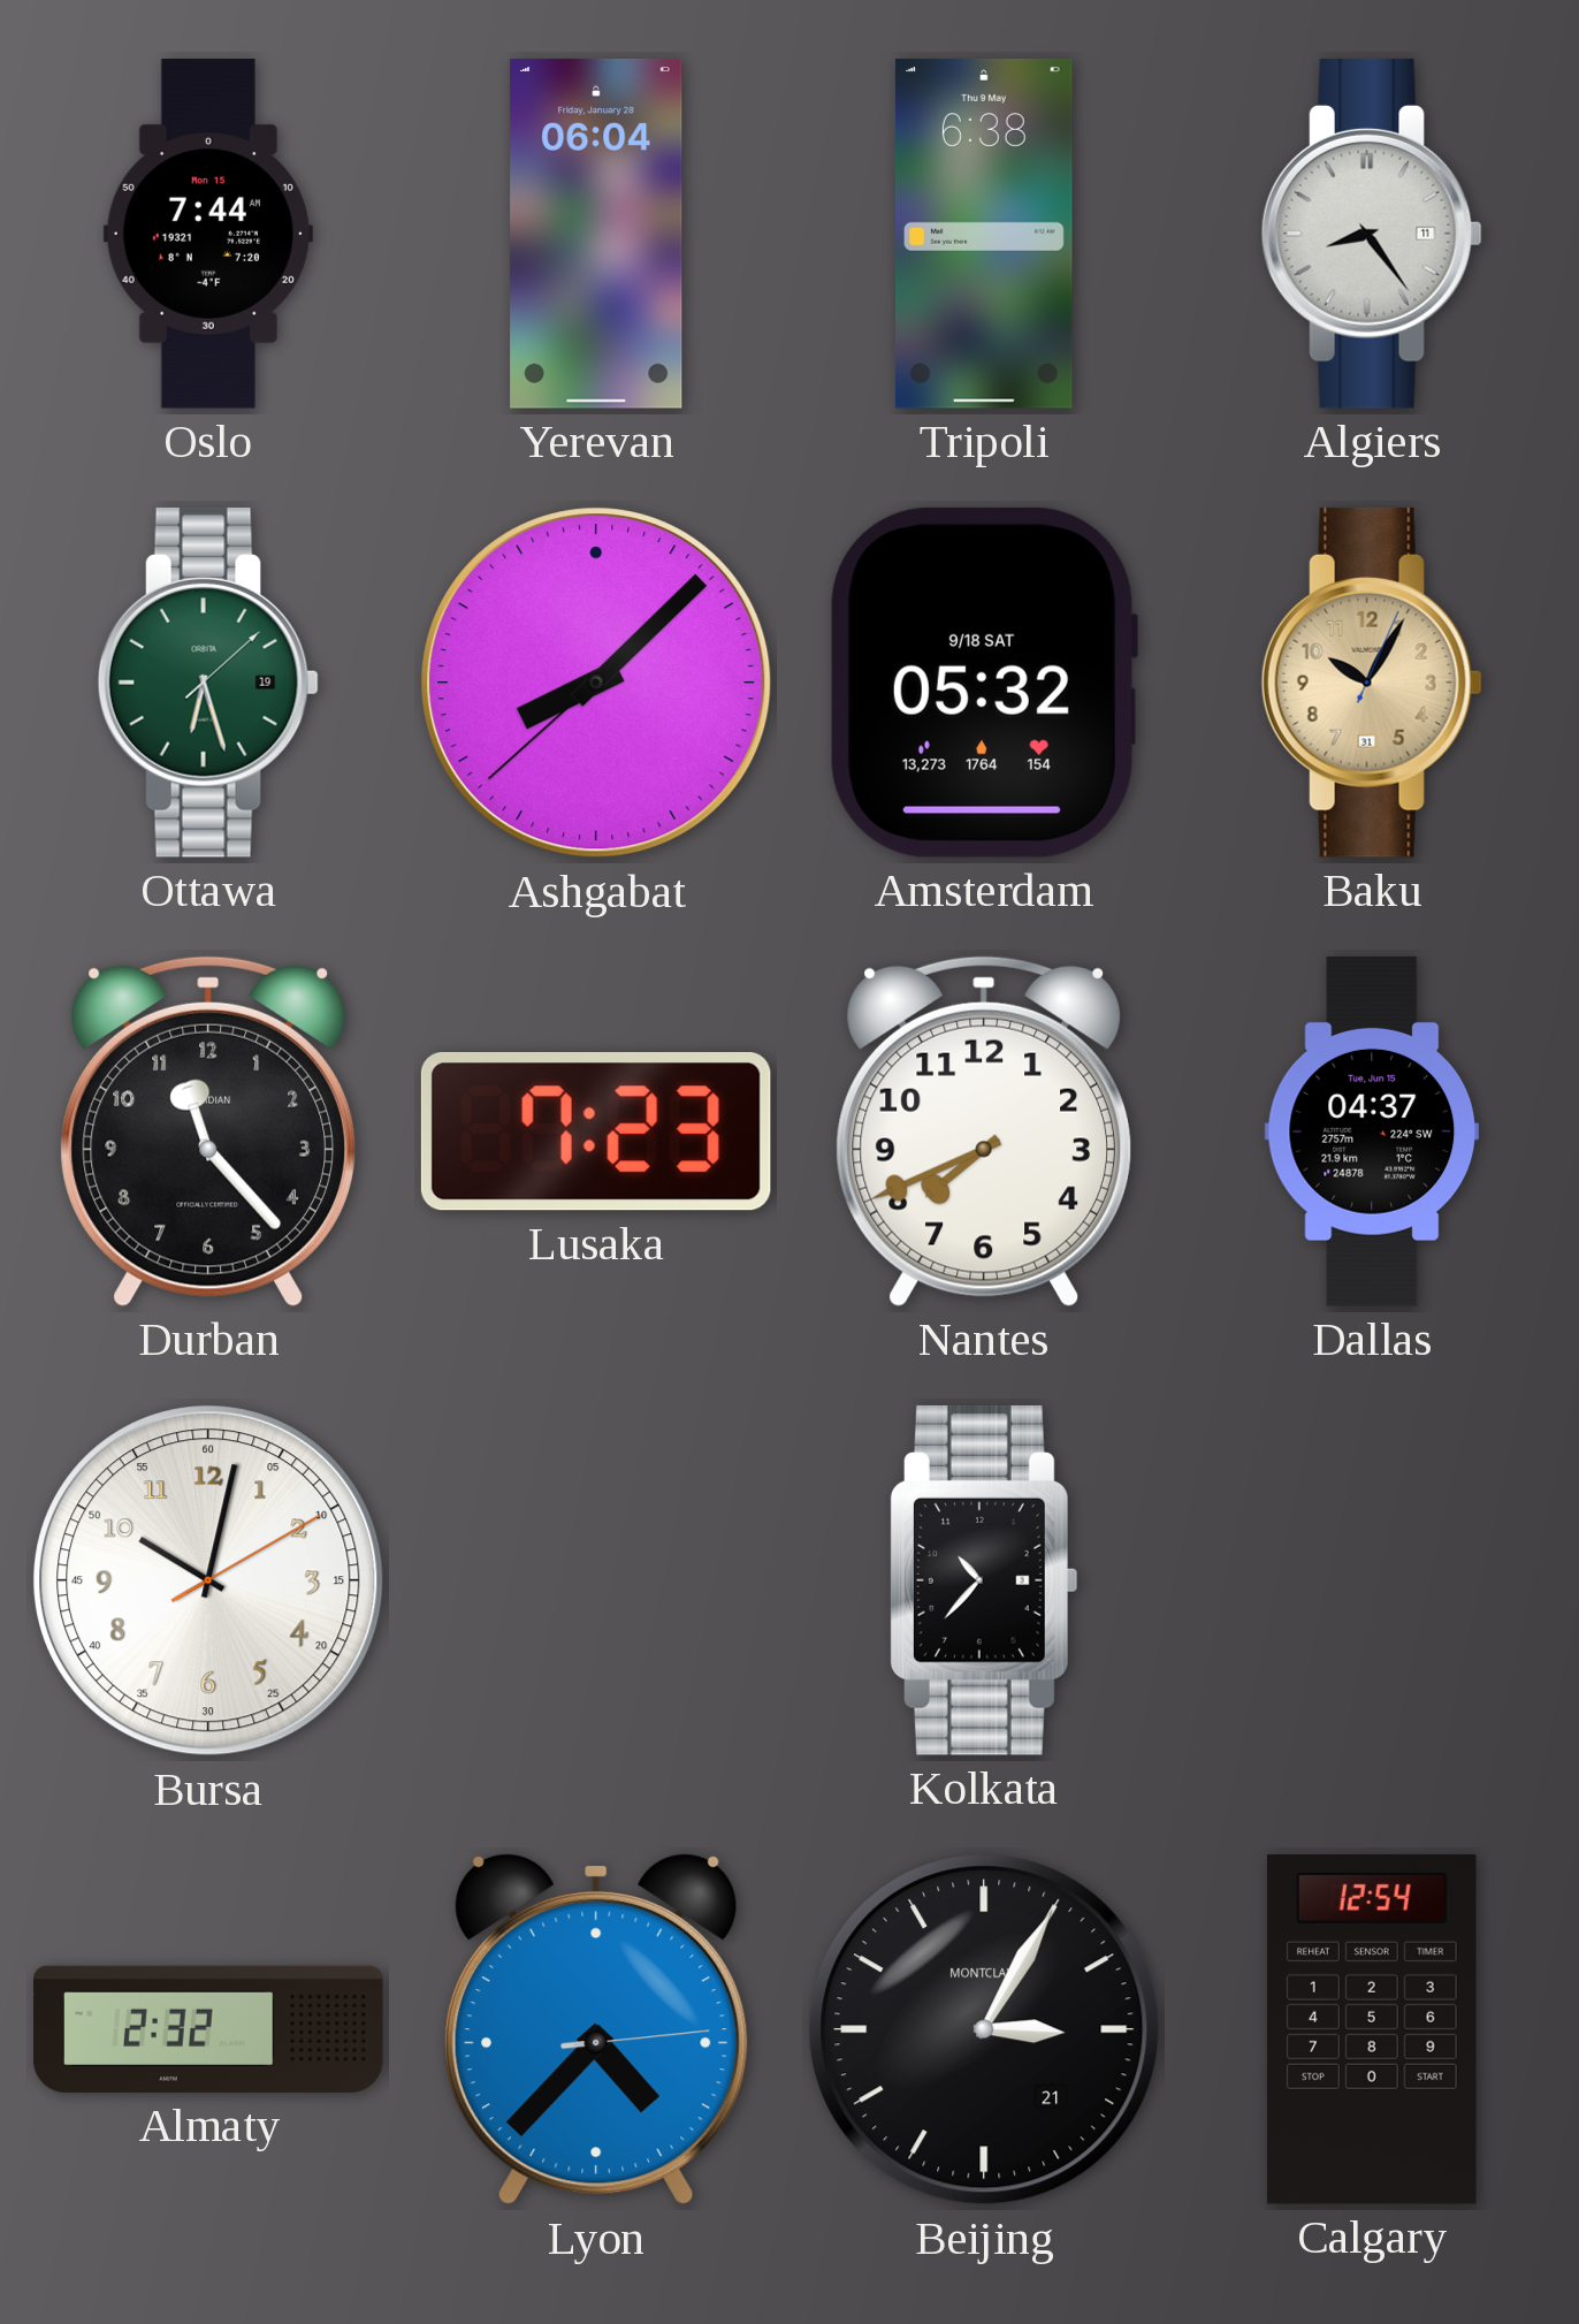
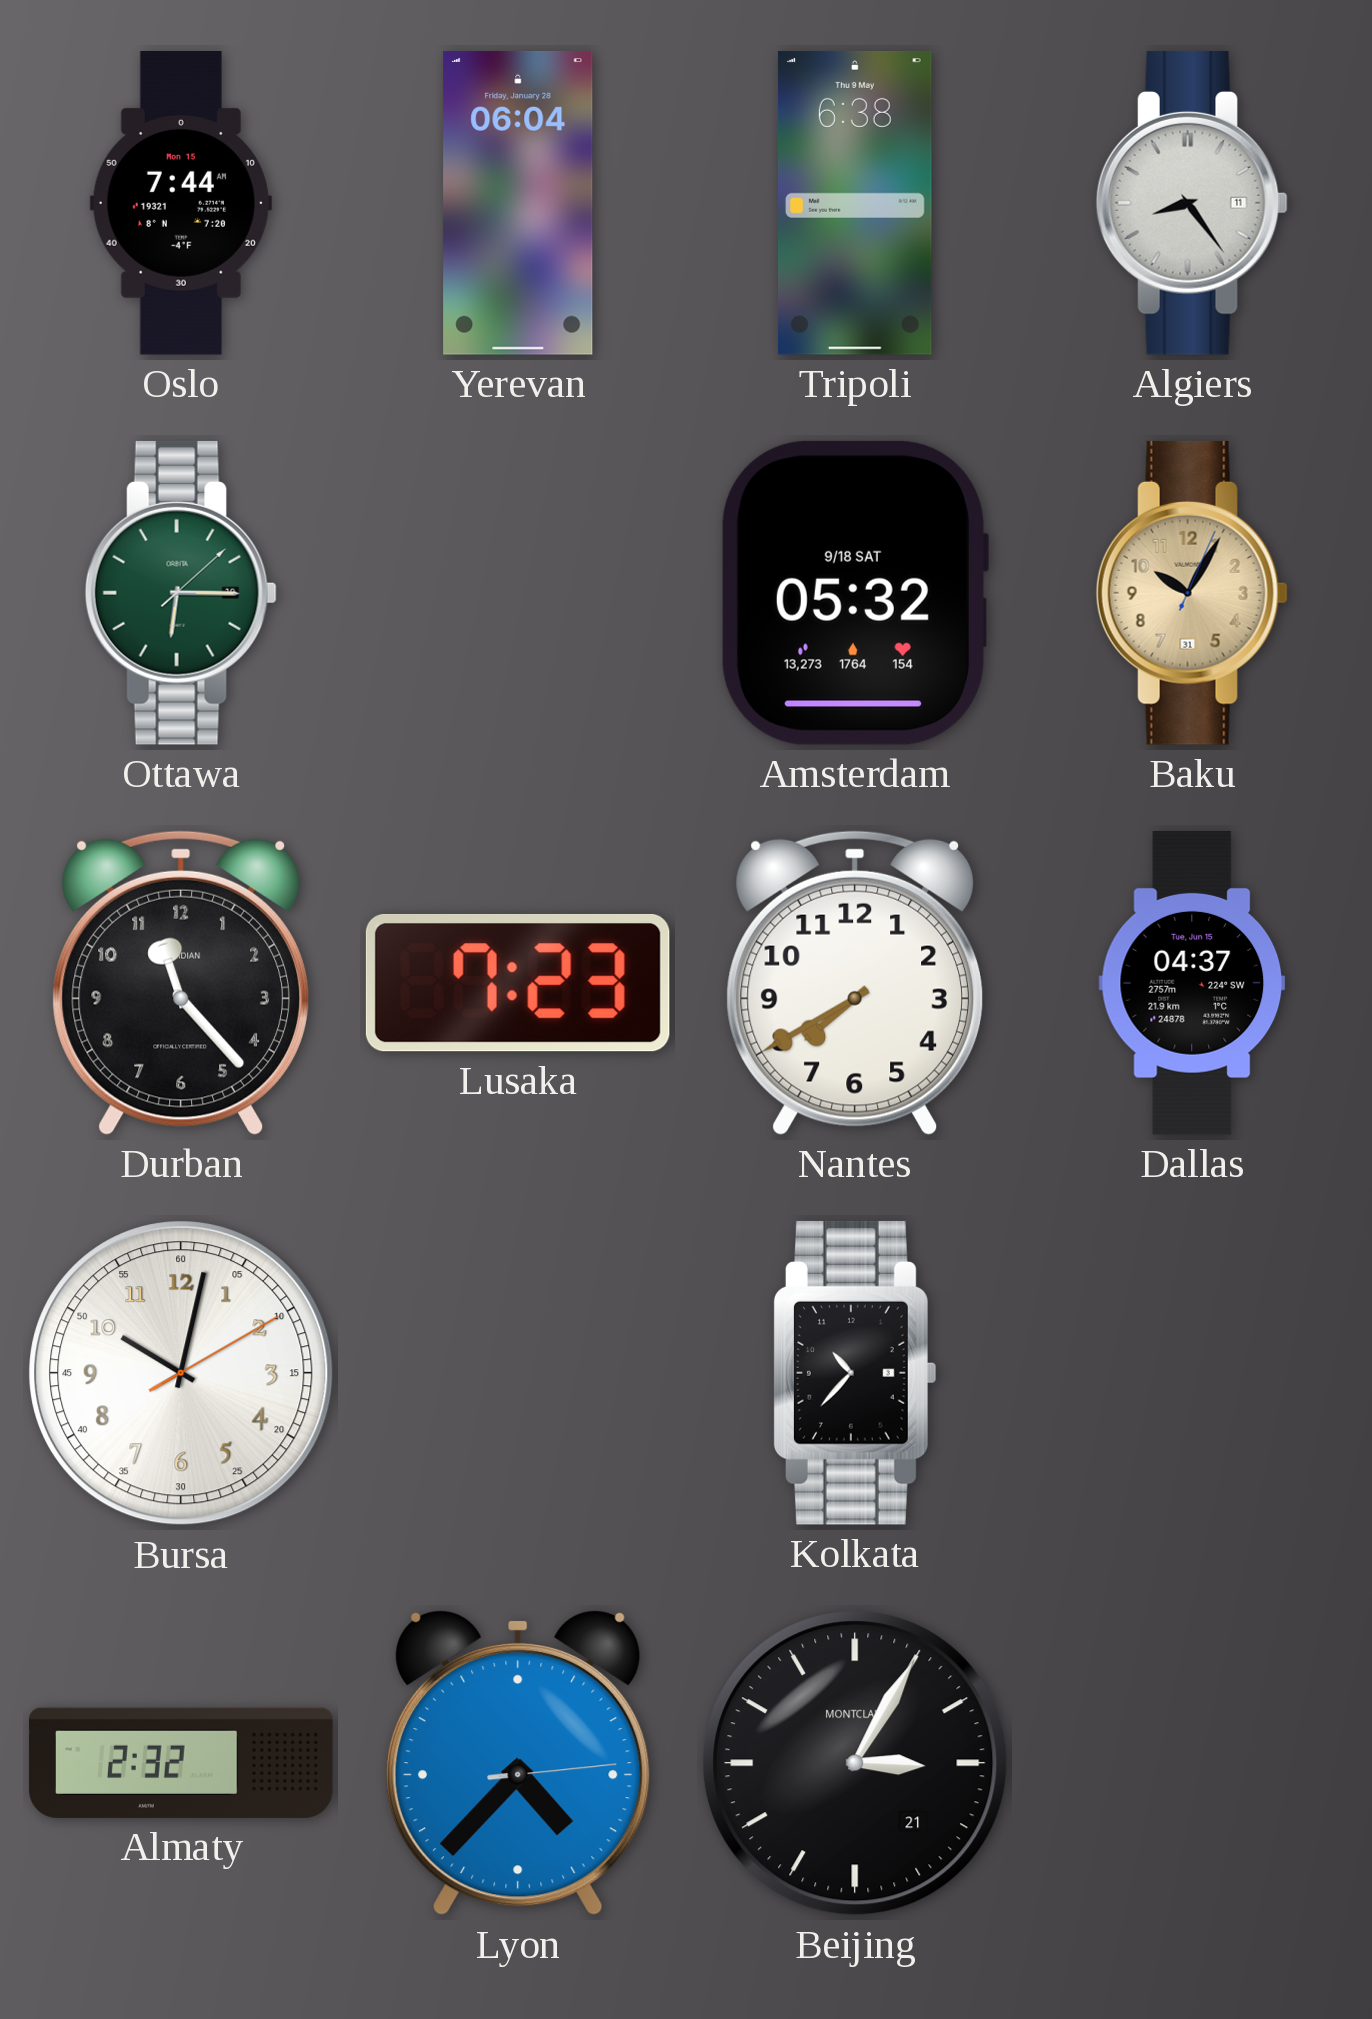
Ottawa: 6:27 -> 6:15
Ashgabat: 8:07 -> none
Nantes: 7:41 -> 7:40
Calgary: 12:54 -> none
